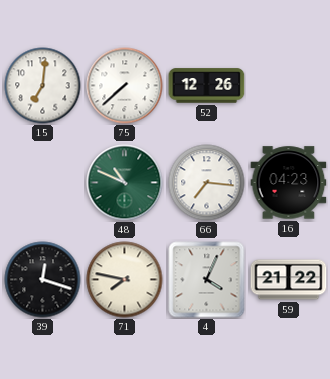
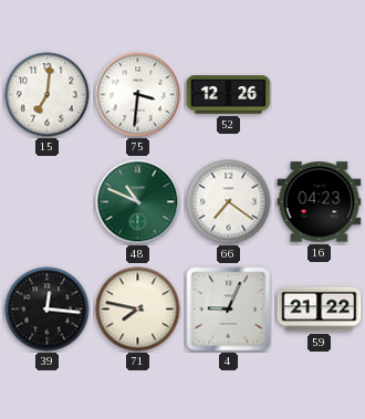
75: 7:38 -> 3:31
66: 7:16 -> 7:21
39: 12:18 -> 12:16
4: 4:04 -> 9:04
